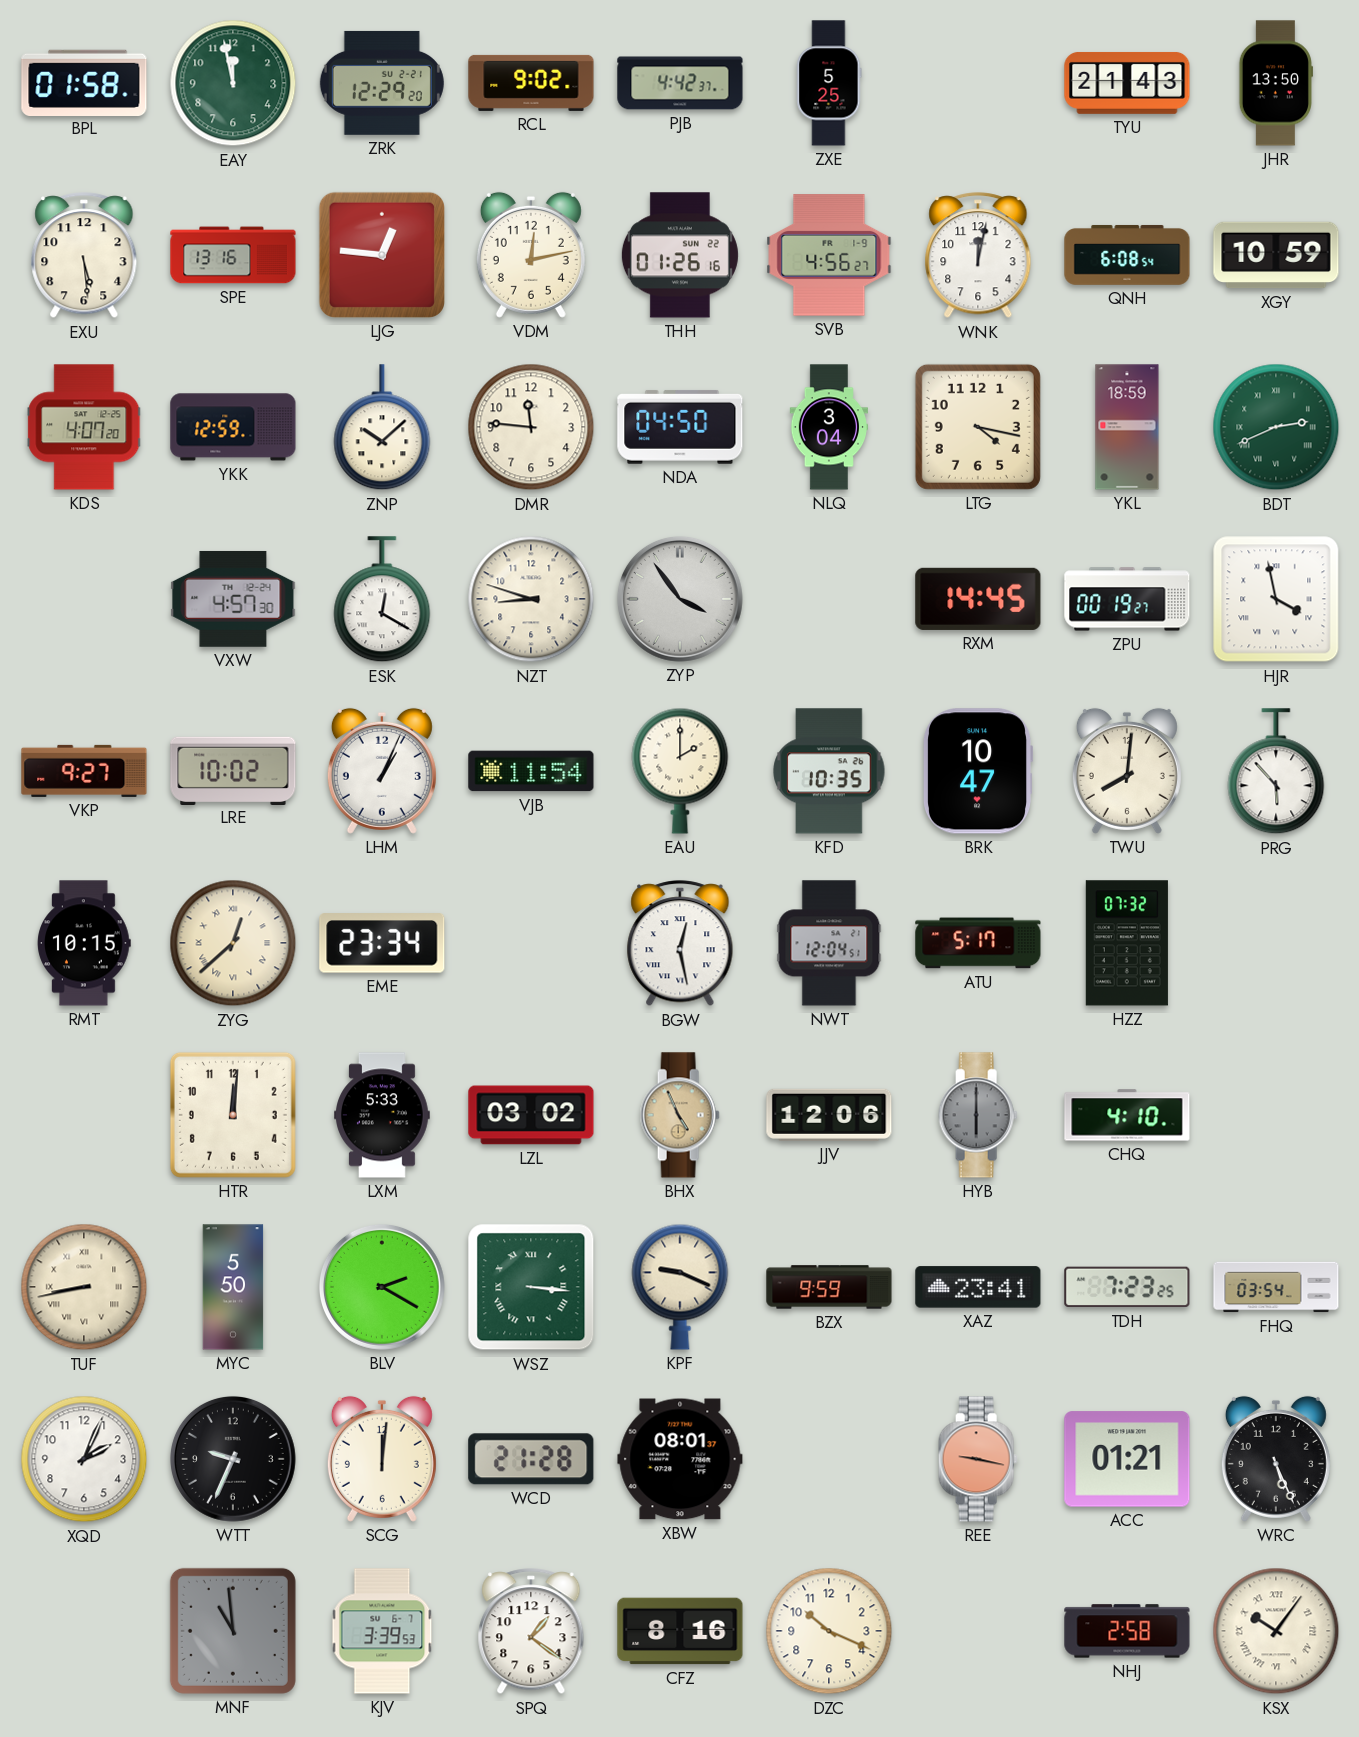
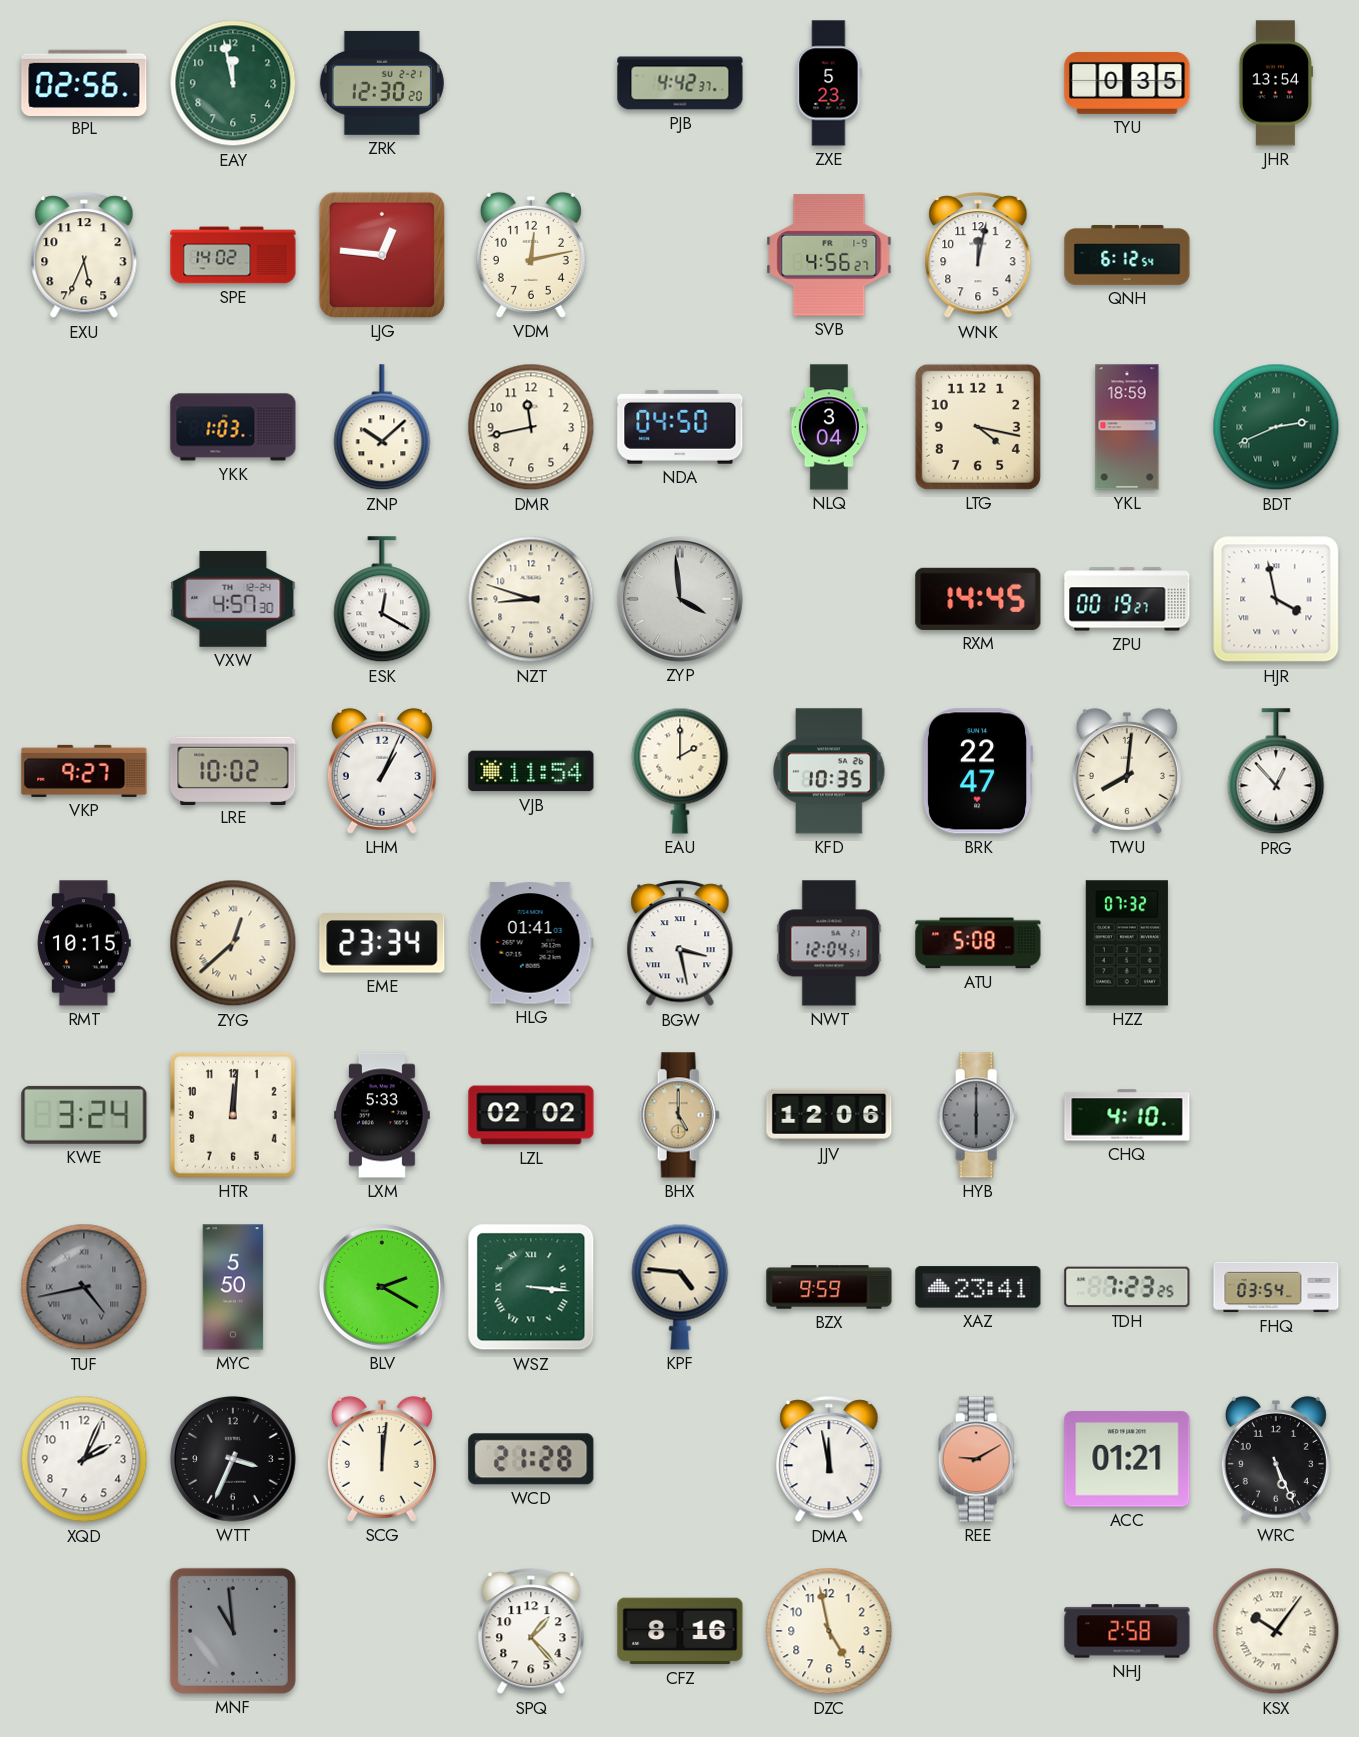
BPL: 01:58 -> 02:56
ZRK: 12:29 -> 12:30
RCL: 9:02 -> none
ZXE: 5:25 -> 5:23
TYU: 21:43 -> 0:35
JHR: 13:50 -> 13:54
EXU: 5:29 -> 5:34
SPE: 13:16 -> 14:02
THH: 01:26 -> none
QNH: 6:08 -> 6:12
XGY: 10:59 -> none
KDS: 4:07 -> none
YKK: 12:59 -> 1:03
DMR: 11:46 -> 11:43
ZYP: 3:54 -> 3:59
BRK: 10:47 -> 22:47
PRG: 5:53 -> 12:53
HLG: none -> 01:41
BGW: 12:28 -> 3:28
ATU: 5:17 -> 5:08
KWE: none -> 3:24
LZL: 03:02 -> 02:02
BHX: 4:56 -> 5:00
TUF: 8:43 -> 4:43
TUF dial: cream -> grey
KPF: 9:19 -> 4:46
WTT: 9:34 -> 3:34
XBW: 08:01 -> none
DMA: none -> 11:58
REE: 9:17 -> 9:10
KJV: 3:39 -> none
SPQ: 1:21 -> 1:23
DZC: 10:19 -> 4:58
